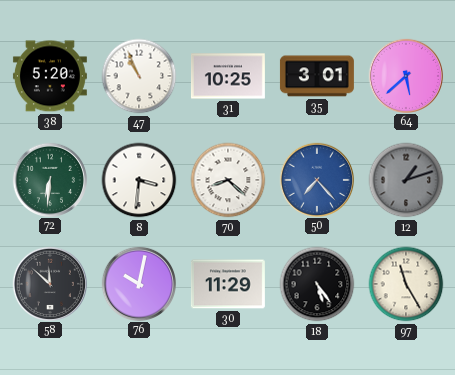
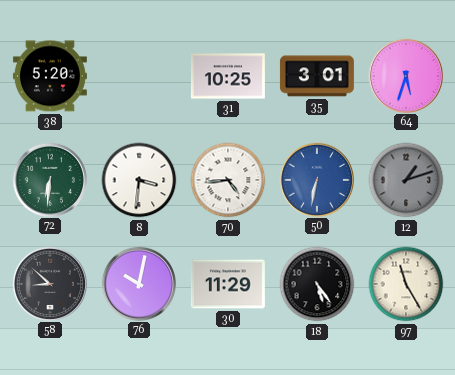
47: 10:56 -> none
64: 5:38 -> 5:33
70: 8:22 -> 4:44
50: 7:23 -> 6:32
58: 11:52 -> 8:52
